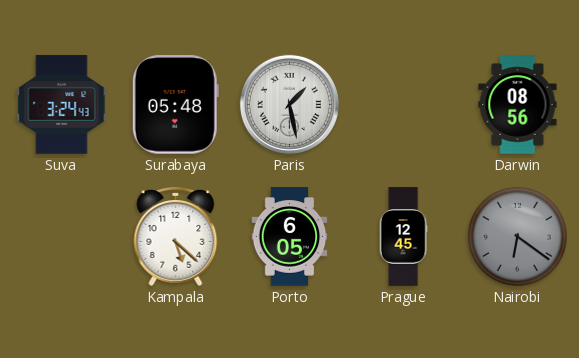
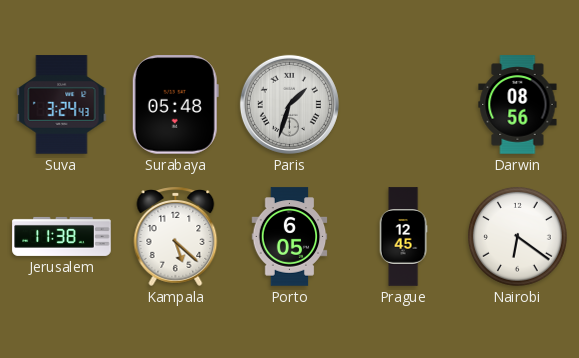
Paris: 1:28 -> 1:33
Jerusalem: none -> 11:38
Nairobi dial: grey -> white
